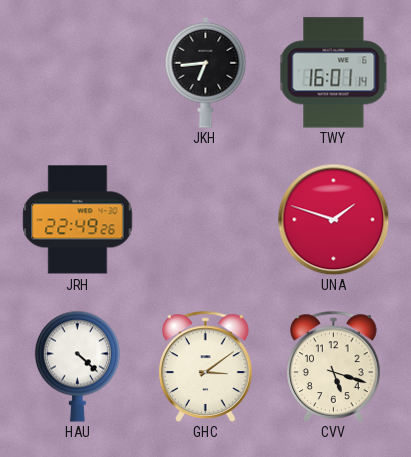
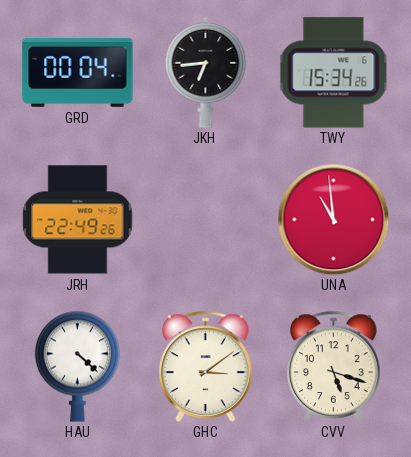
GRD: none -> 00:04
TWY: 16:01 -> 15:34
UNA: 1:48 -> 10:59
